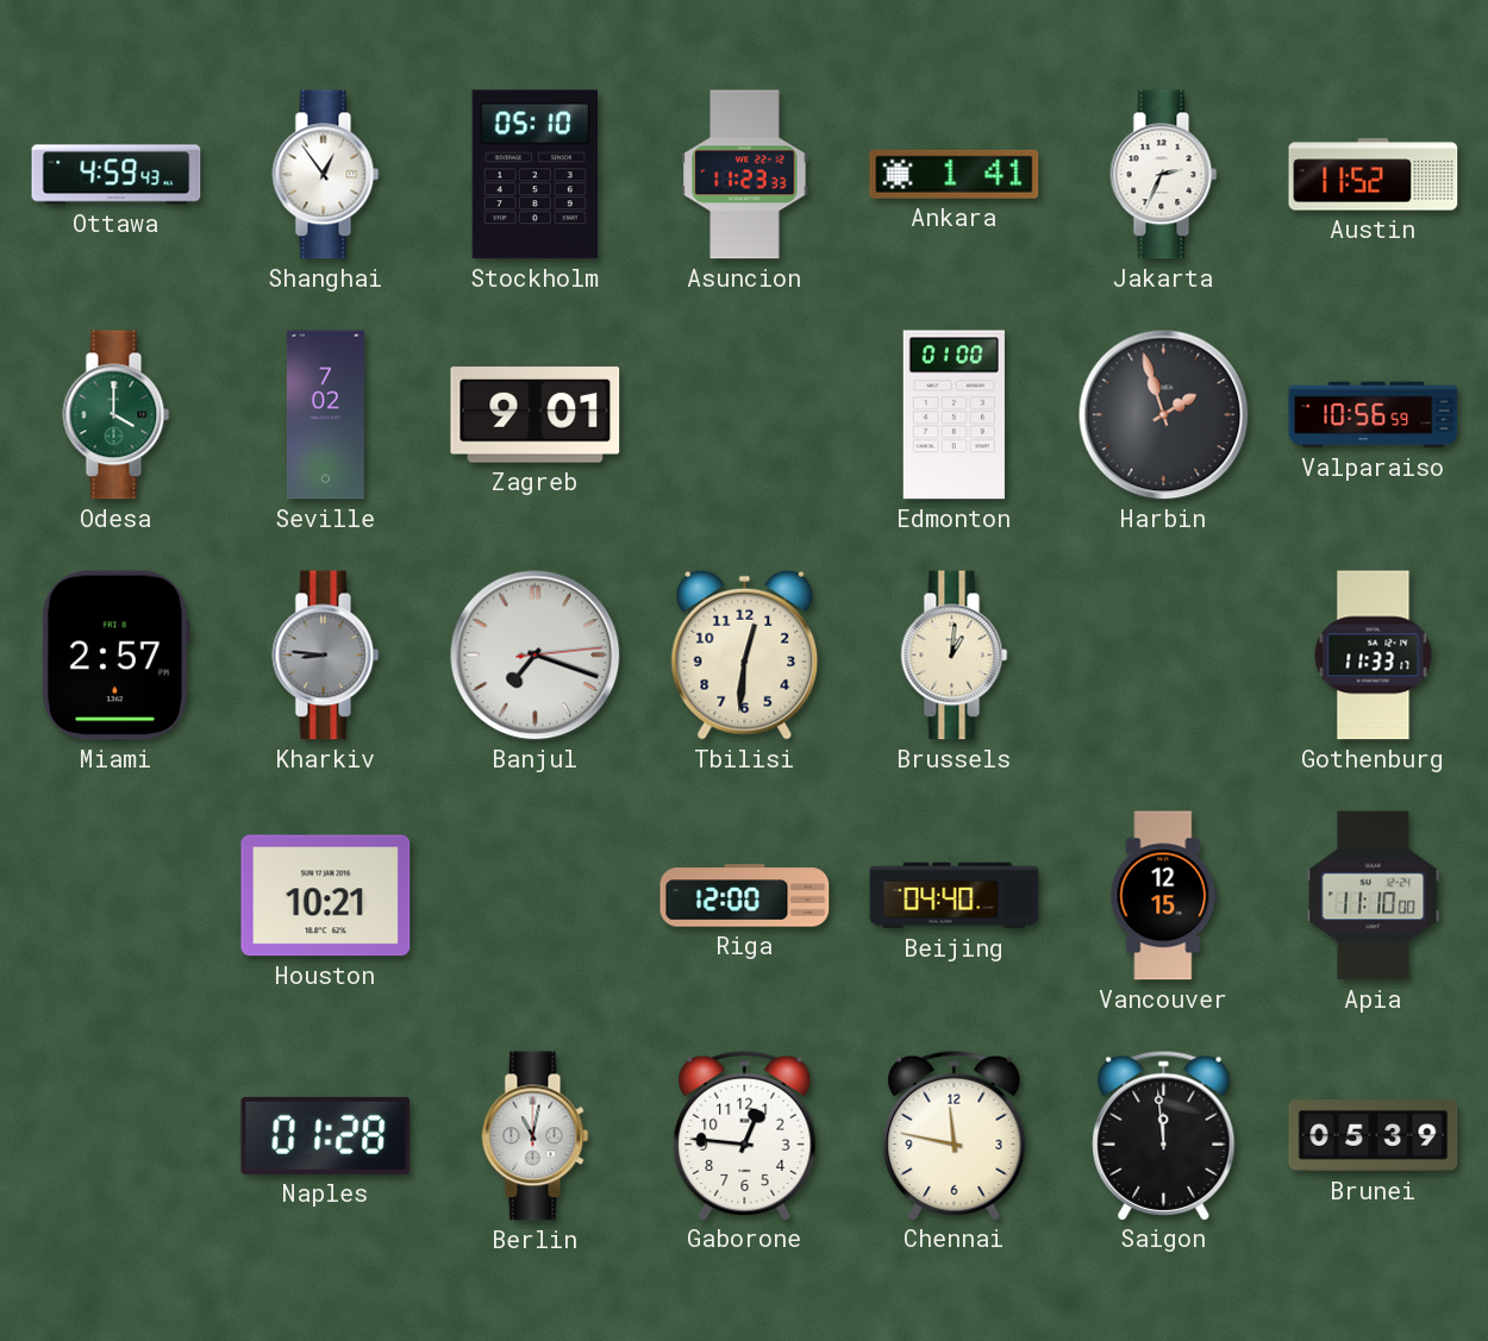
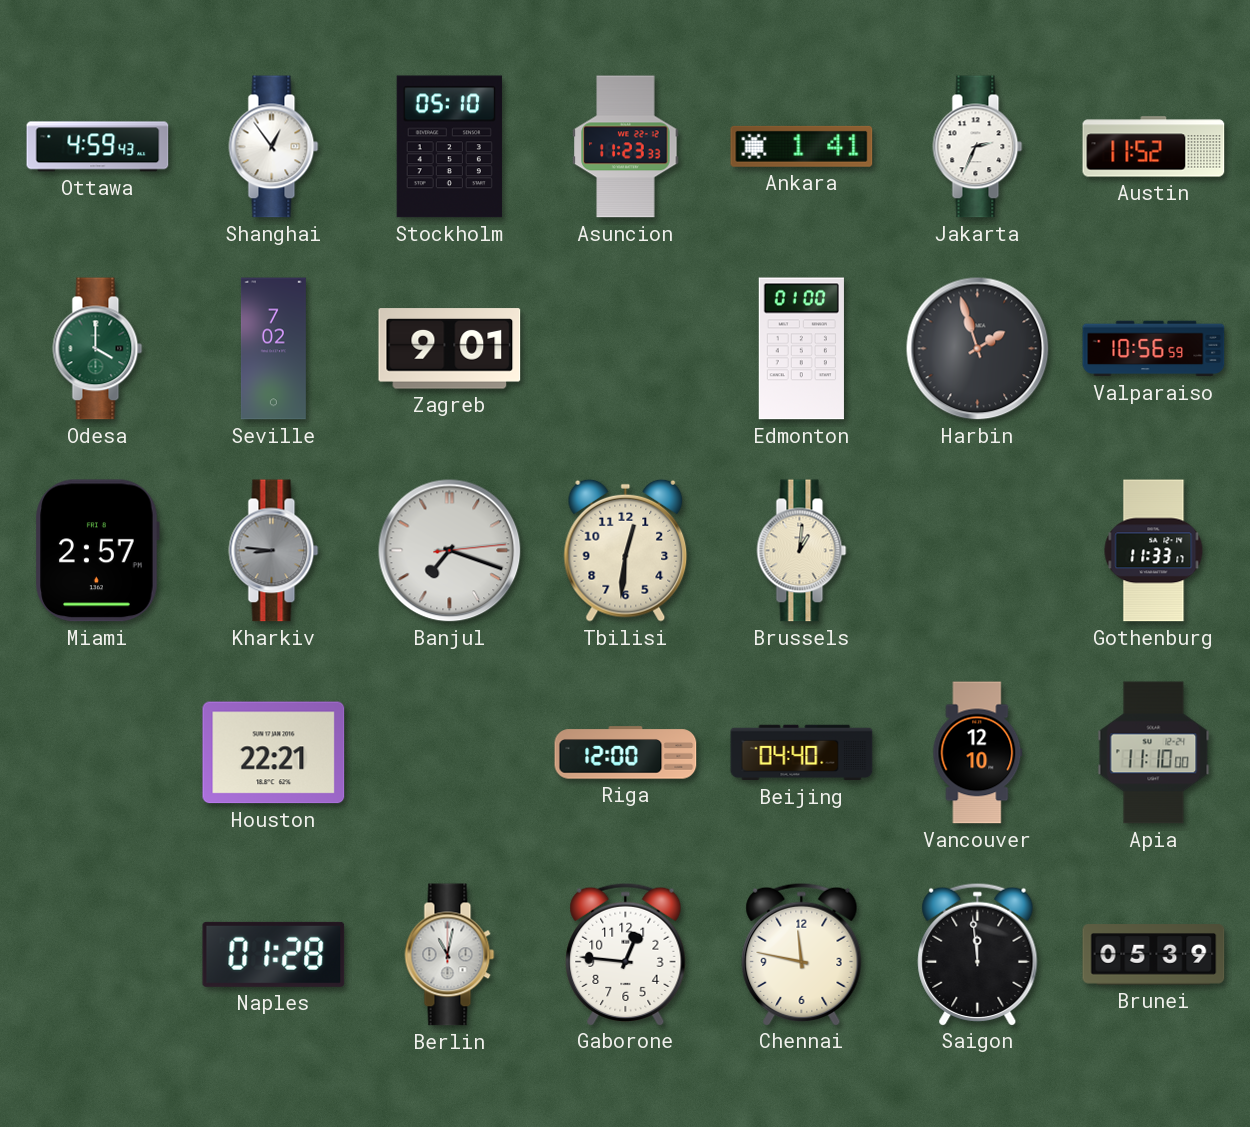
Houston: 10:21 -> 22:21
Vancouver: 12:15 -> 12:10
